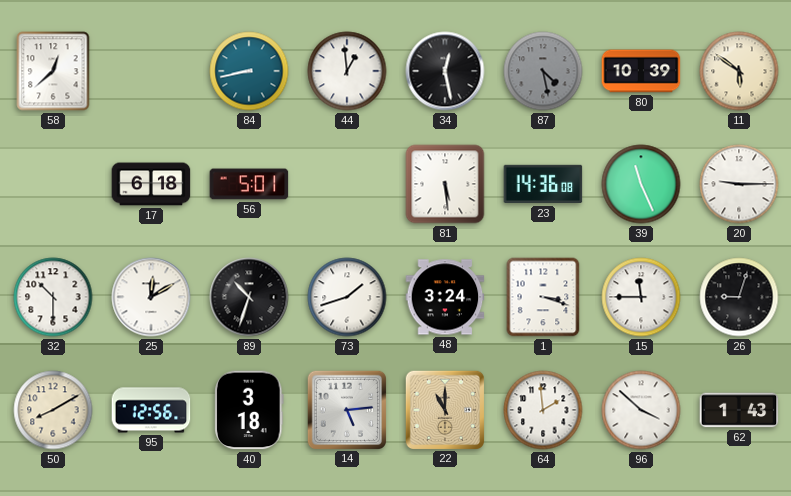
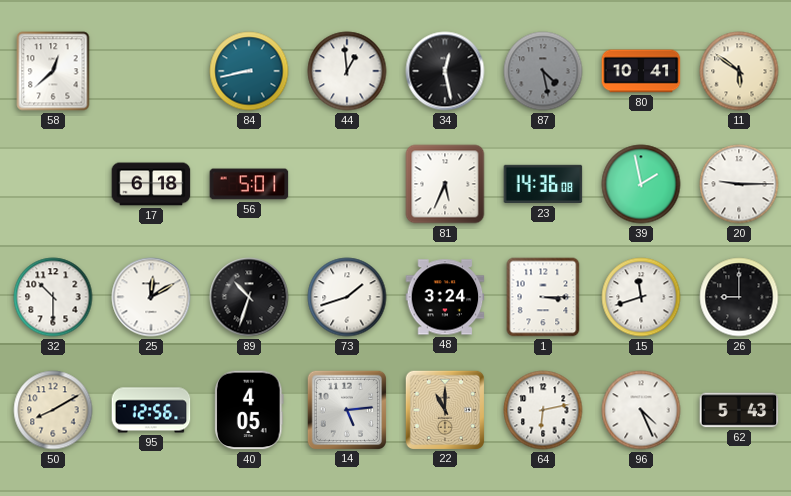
80: 10:39 -> 10:41
81: 5:29 -> 5:34
39: 11:26 -> 1:58
1: 3:18 -> 3:15
15: 11:45 -> 11:42
26: 9:03 -> 9:00
40: 3:18 -> 4:05
64: 1:59 -> 6:13
96: 3:52 -> 4:26
62: 1:43 -> 5:43
